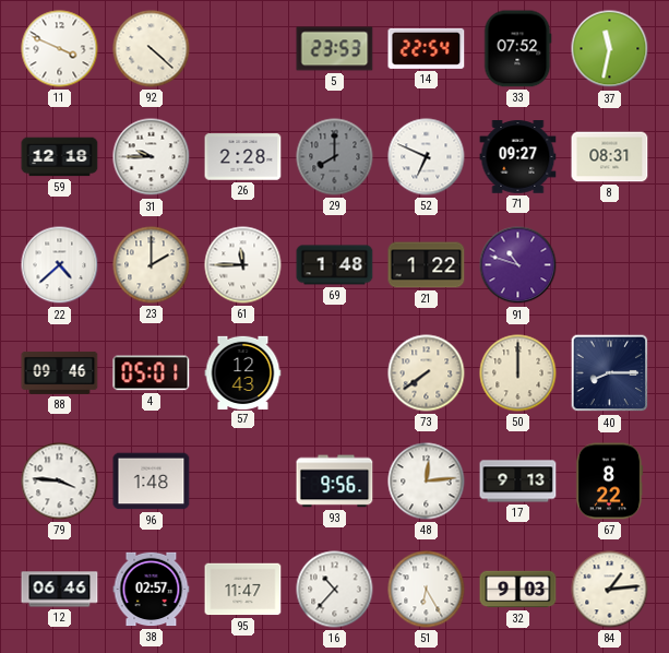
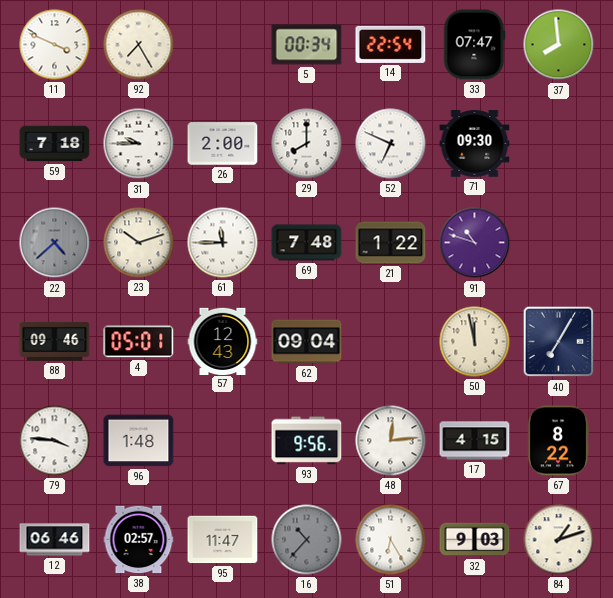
92: 4:22 -> 7:25
5: 23:53 -> 00:34
33: 07:52 -> 07:47
37: 11:32 -> 7:59
59: 12:18 -> 7:18
26: 2:28 -> 2:00
29 dial: grey -> white
71: 09:27 -> 09:30
8: 08:31 -> none
22 dial: white -> grey
23: 2:00 -> 10:12
69: 1:48 -> 7:48
62: none -> 09:04
73: 7:39 -> none
50: 12:00 -> 11:58
40: 8:15 -> 7:05
17: 9:13 -> 4:15
16 dial: white -> grey
84: 1:14 -> 1:12
